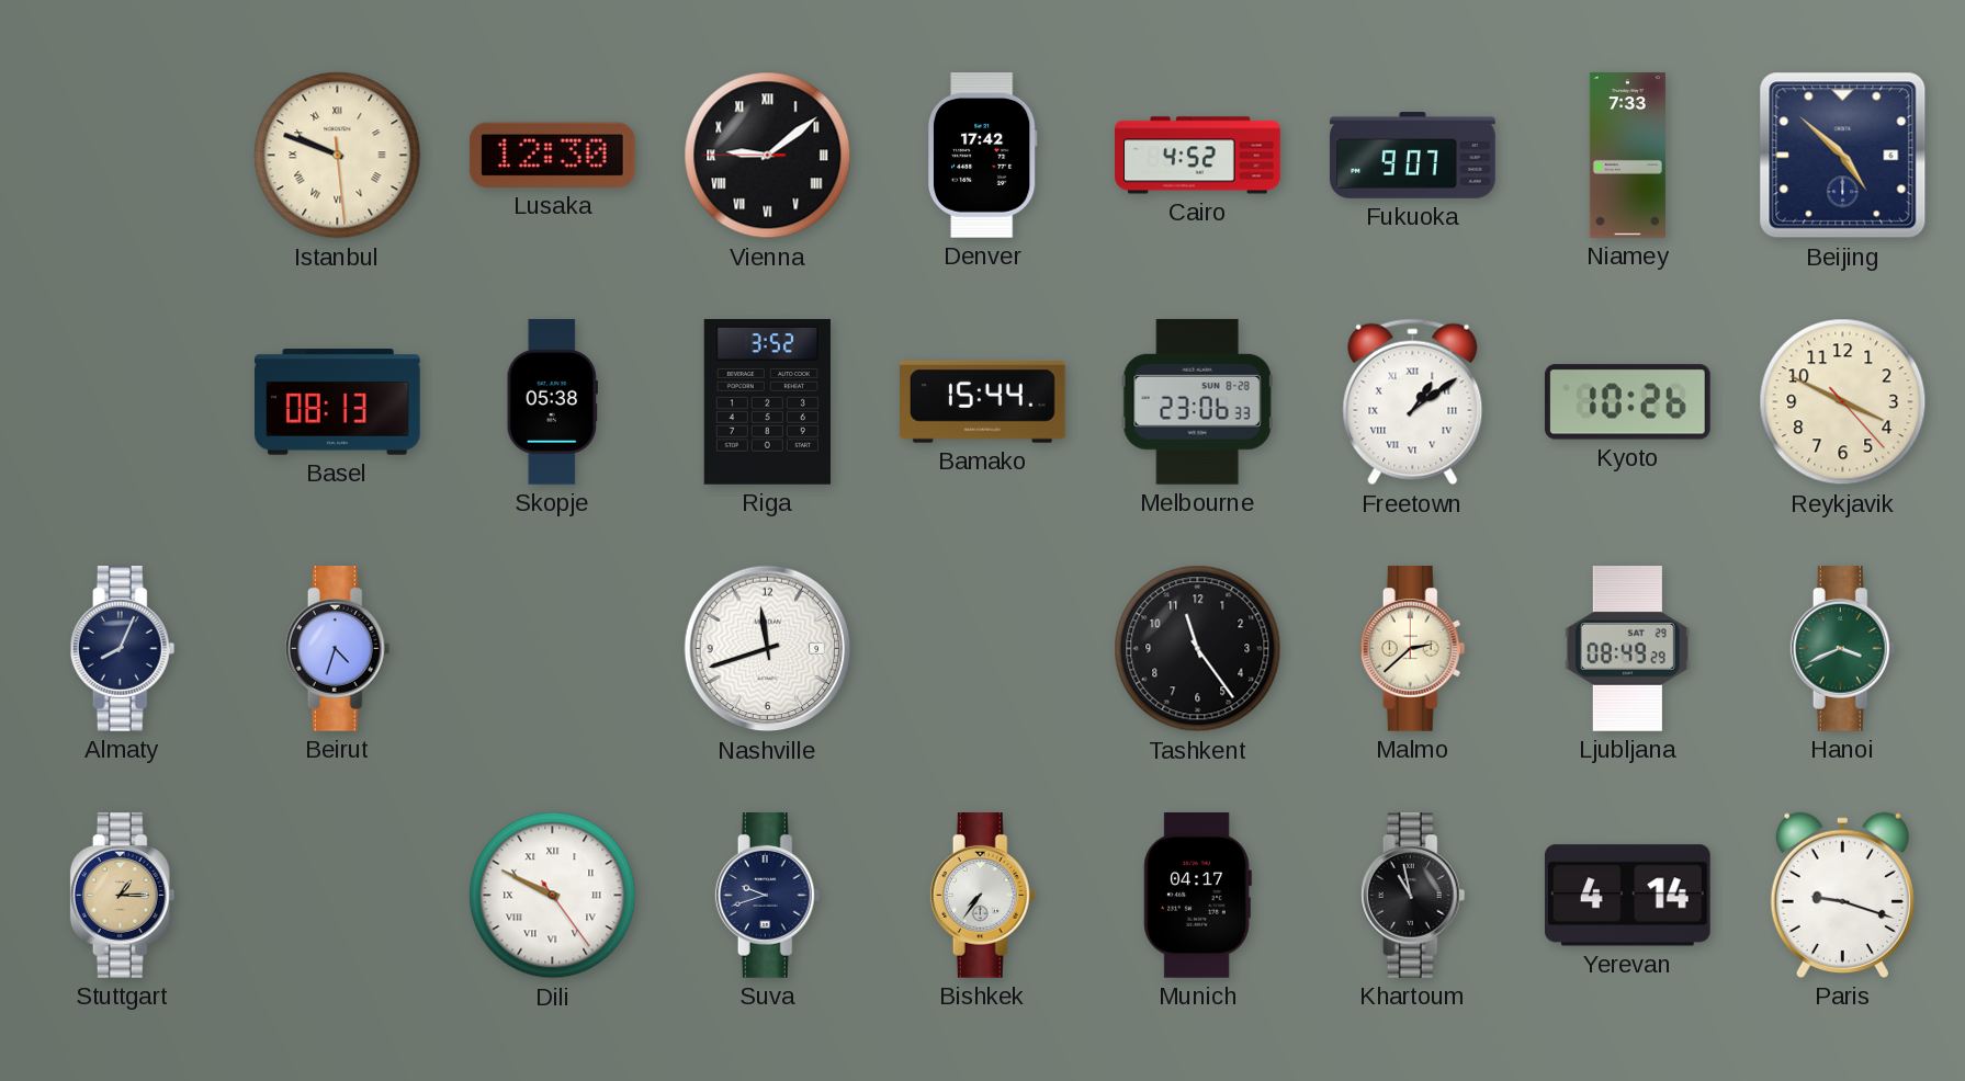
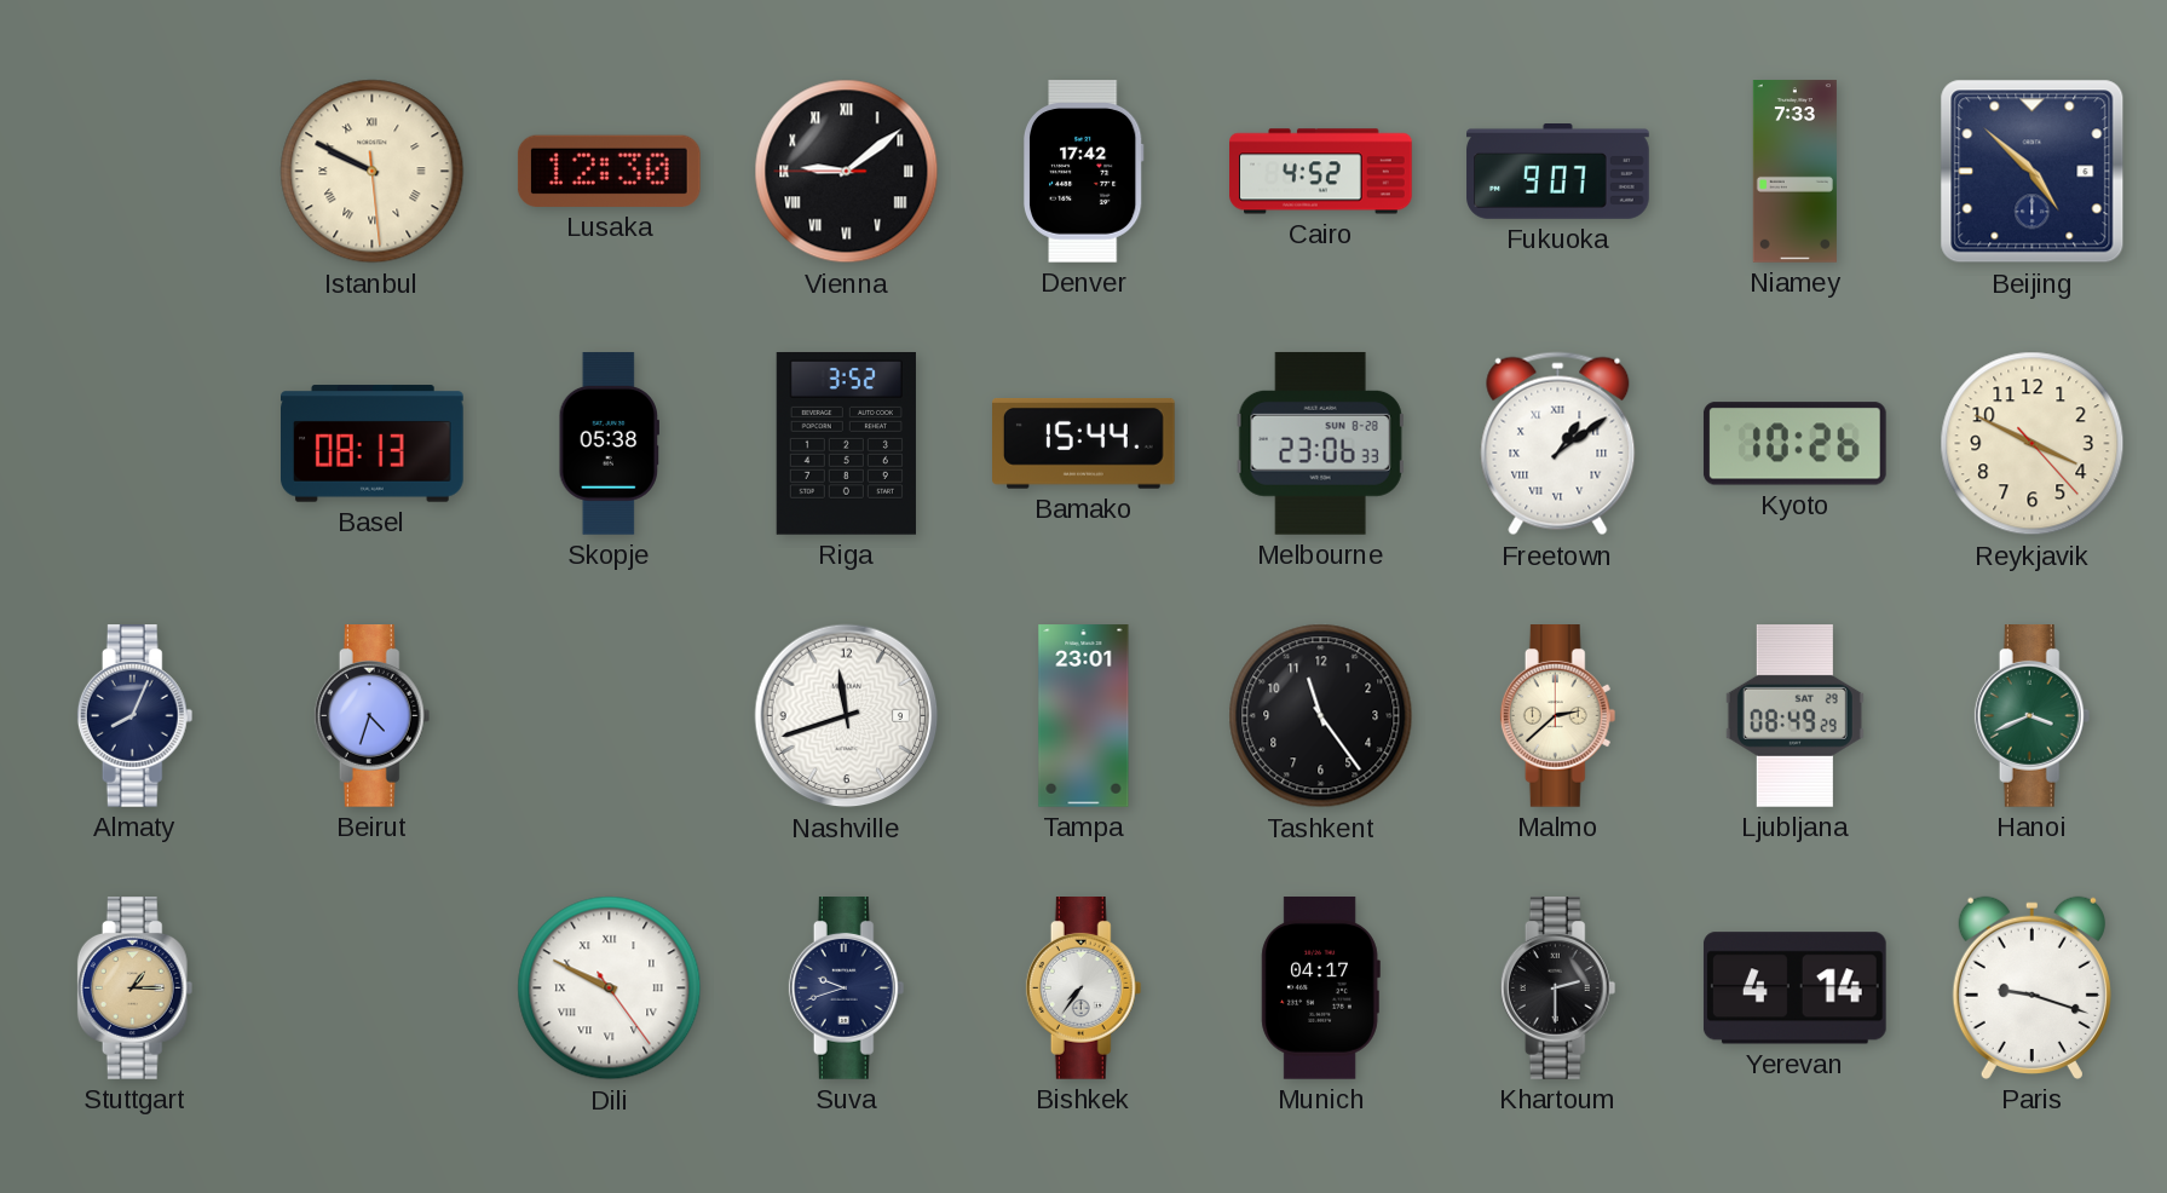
Istanbul: 9:48 -> 9:49
Tampa: none -> 23:01
Khartoum: 10:58 -> 2:30
